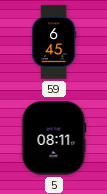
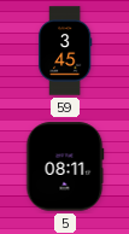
59: 6:45 -> 3:45
